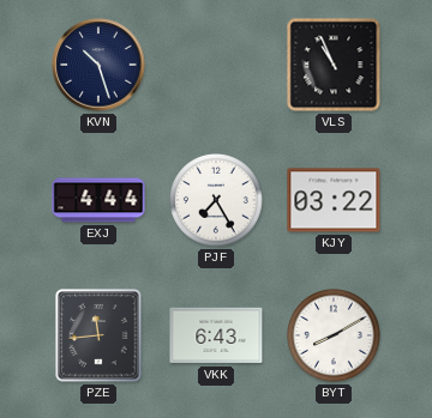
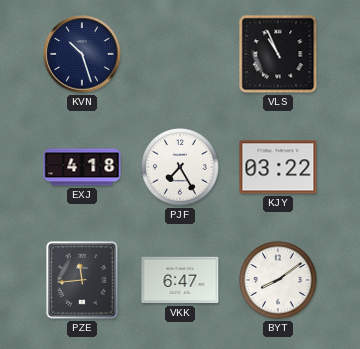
EXJ: 4:44 -> 4:18
VKK: 6:43 -> 6:47
BYT: 8:10 -> 8:09
